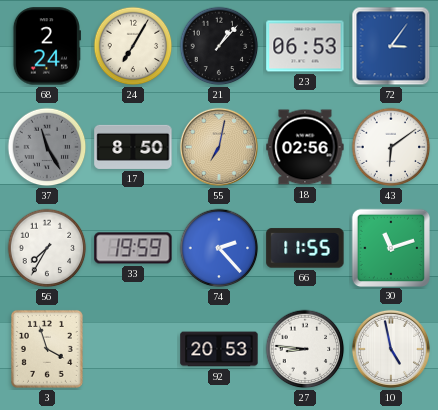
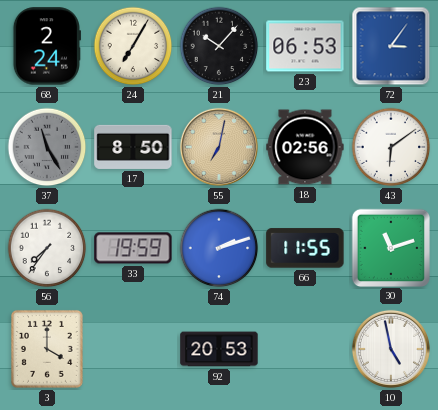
21: 1:07 -> 10:07
56: 7:35 -> 7:36
74: 2:23 -> 2:12
3: 3:57 -> 4:00
27: 8:46 -> none
